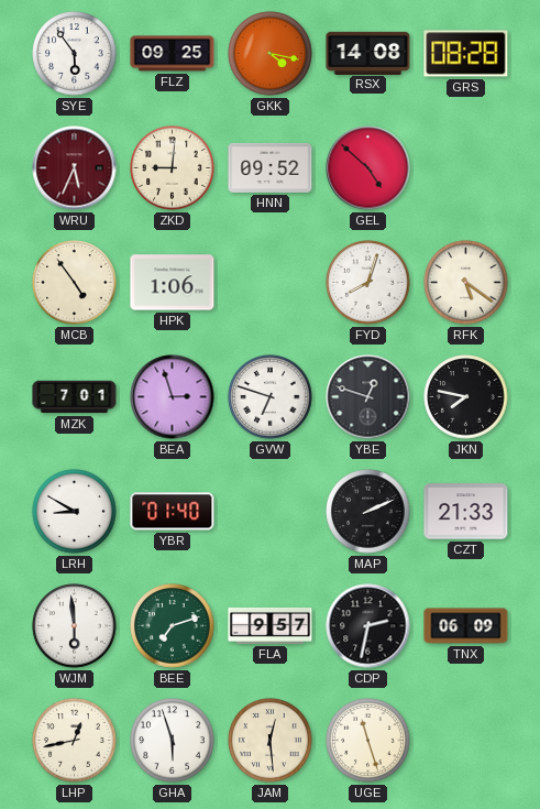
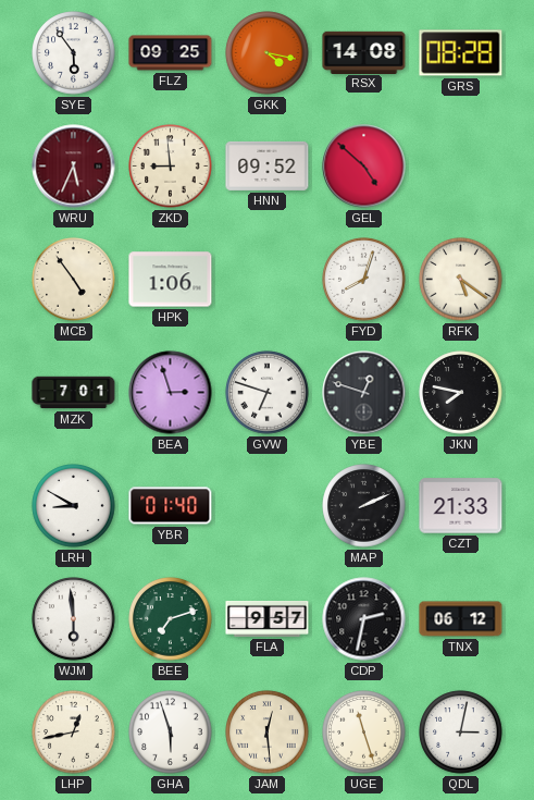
ZKD: 9:01 -> 8:59
TNX: 06:09 -> 06:12
QDL: none -> 3:02
